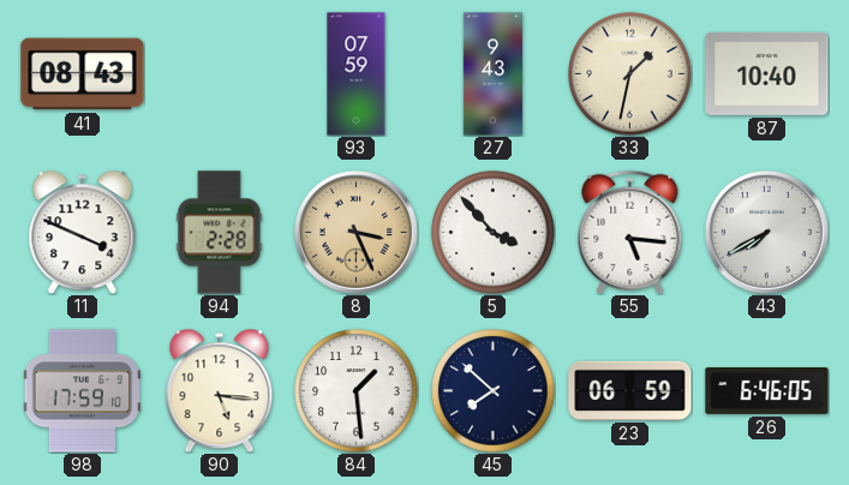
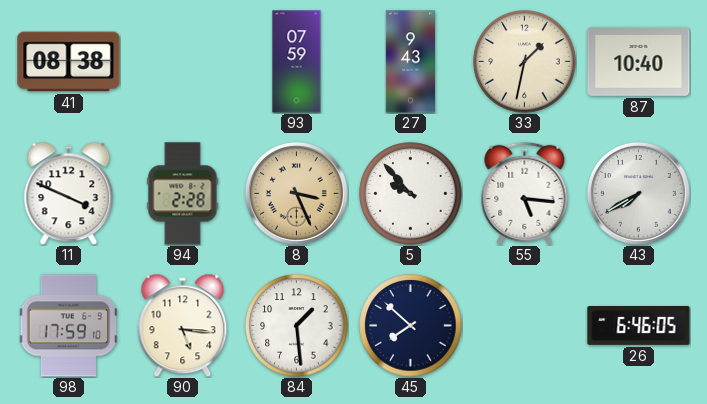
41: 08:43 -> 08:38
5: 3:53 -> 9:53
23: 06:59 -> none
